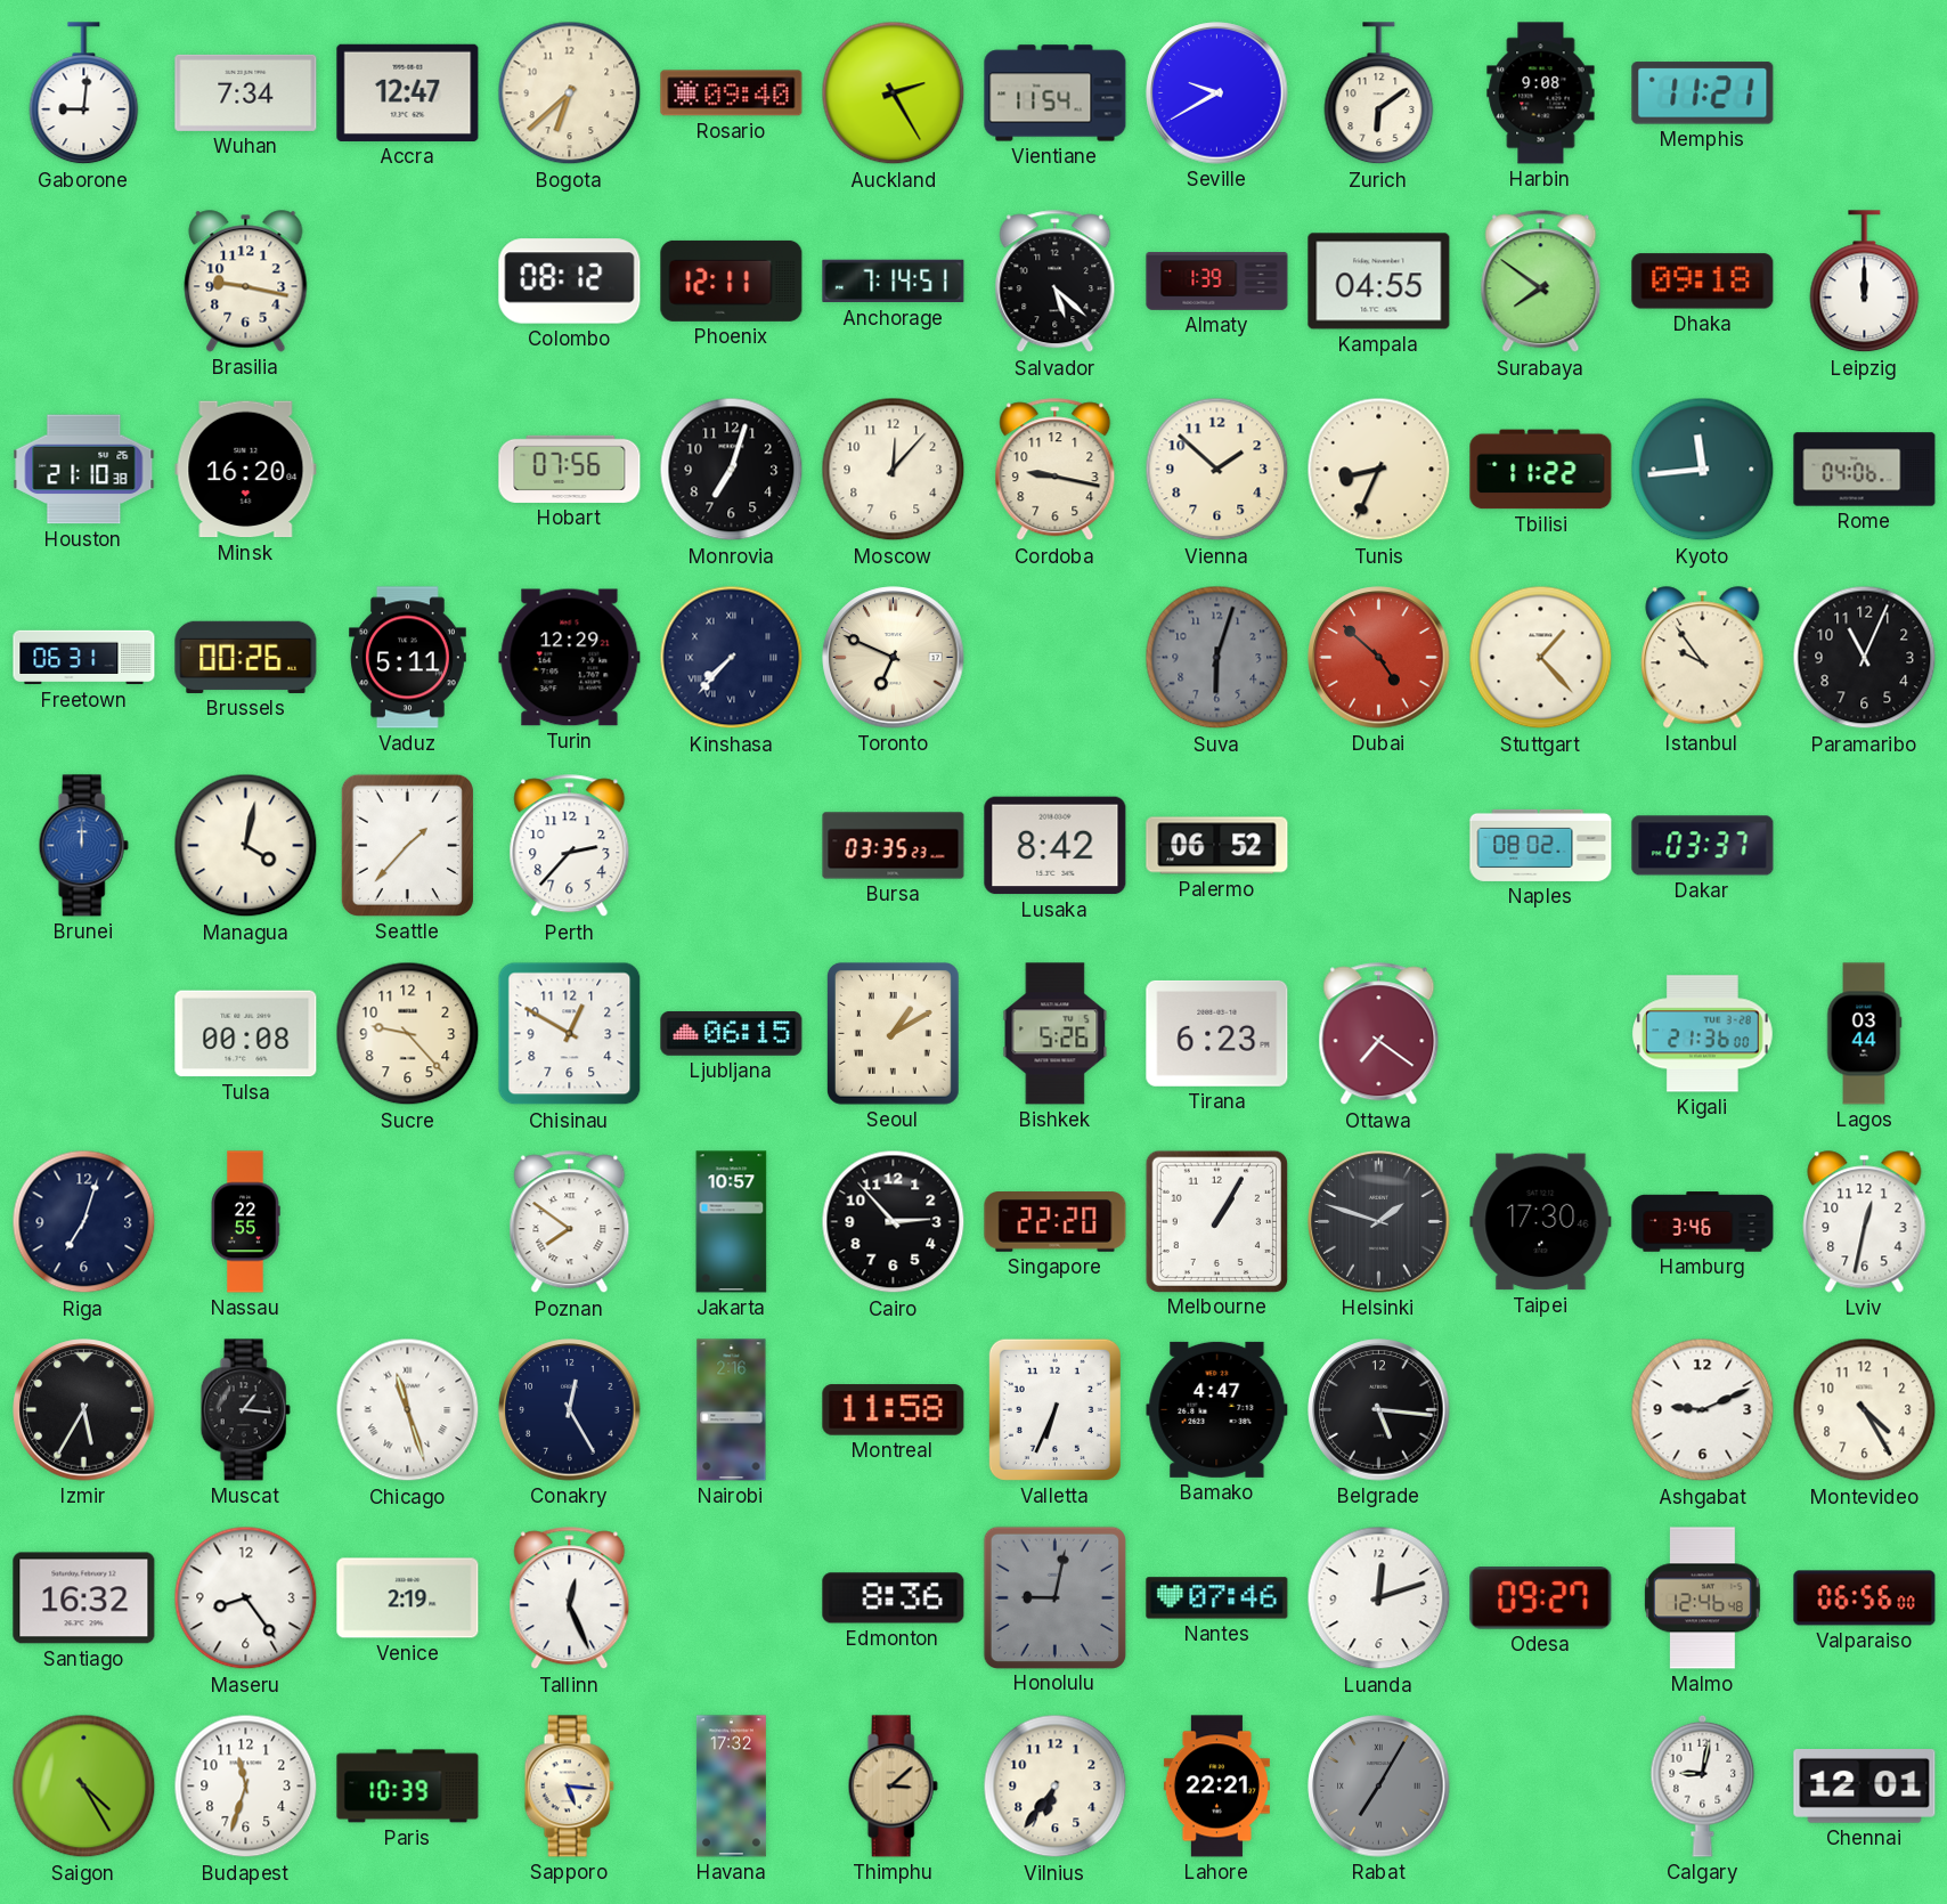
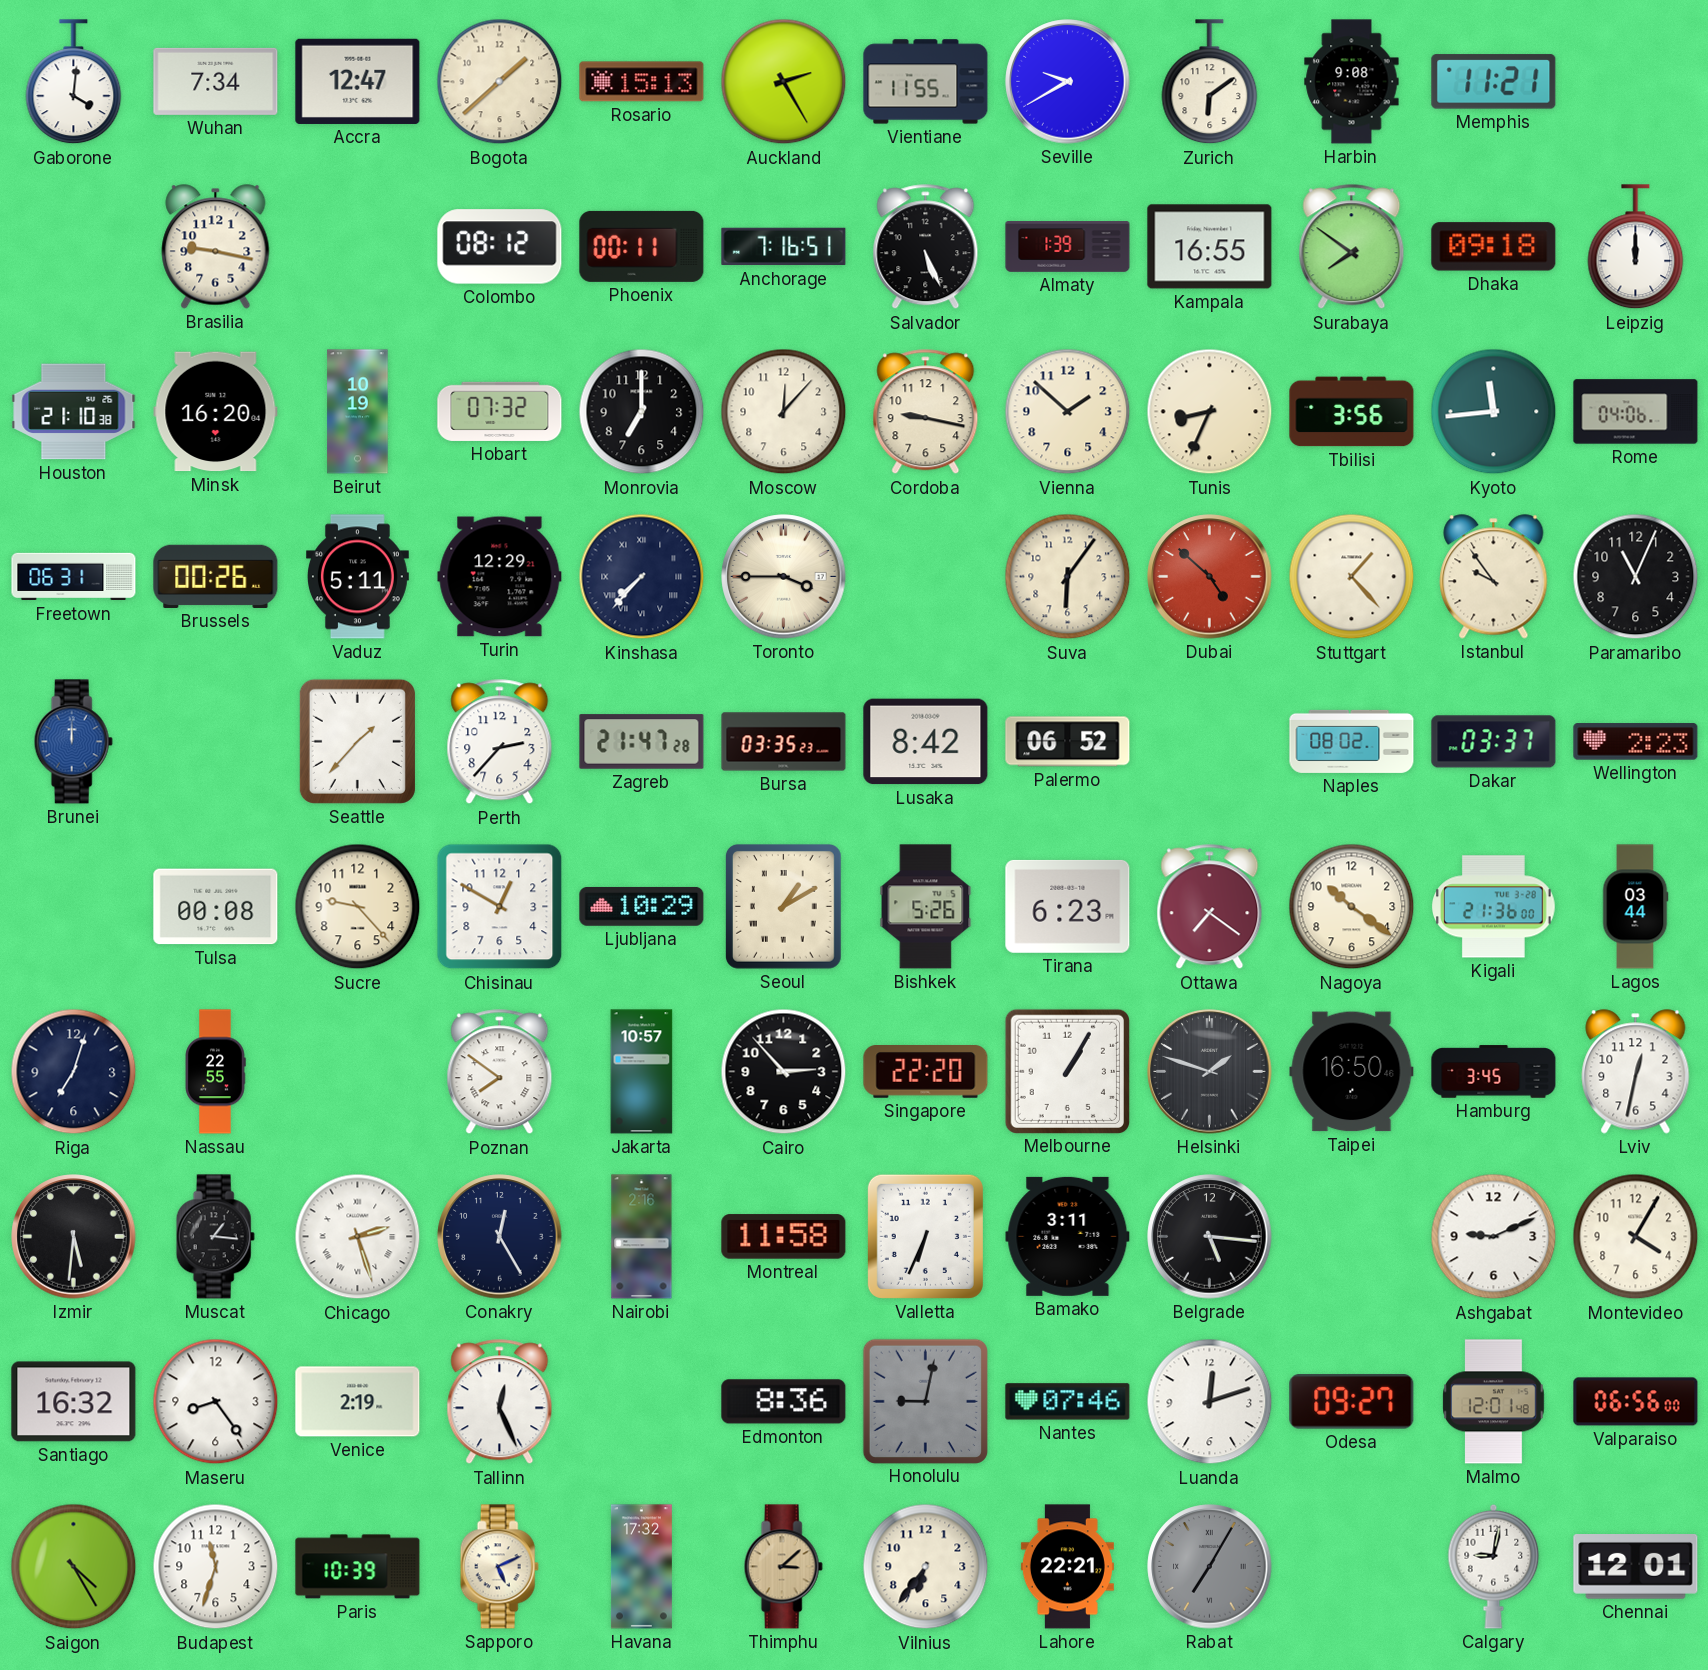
Gaborone: 9:01 -> 4:01
Bogota: 6:38 -> 1:38
Rosario: 09:40 -> 15:13
Vientiane: 11:54 -> 11:55
Phoenix: 12:11 -> 00:11
Anchorage: 7:14 -> 7:16
Salvador: 5:22 -> 5:26
Kampala: 04:55 -> 16:55
Beirut: none -> 10:19
Hobart: 07:56 -> 07:32
Monrovia: 7:03 -> 7:00
Tbilisi: 11:22 -> 3:56
Toronto: 6:49 -> 3:45
Suva: 6:03 -> 6:06
Suva dial: grey -> cream
Managua: 4:02 -> none
Zagreb: none -> 21:47
Wellington: none -> 2:23
Ljubljana: 06:15 -> 10:29
Nagoya: none -> 10:21
Taipei: 17:30 -> 16:50
Hamburg: 3:46 -> 3:45
Izmir: 5:35 -> 5:31
Chicago: 11:27 -> 2:27
Bamako: 4:47 -> 3:11
Montevideo: 4:25 -> 4:05
Malmo: 12:46 -> 12:01
Sapporo: 5:16 -> 5:11
